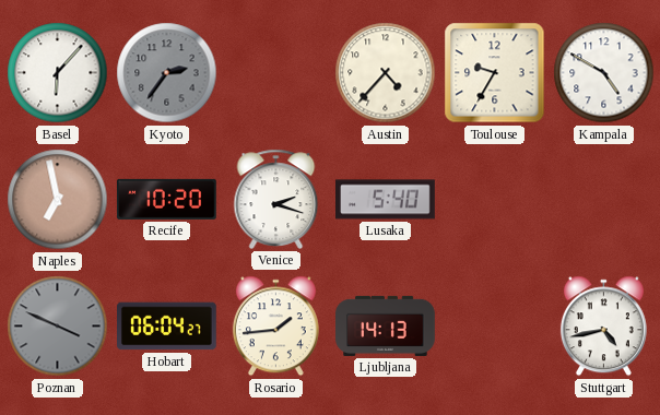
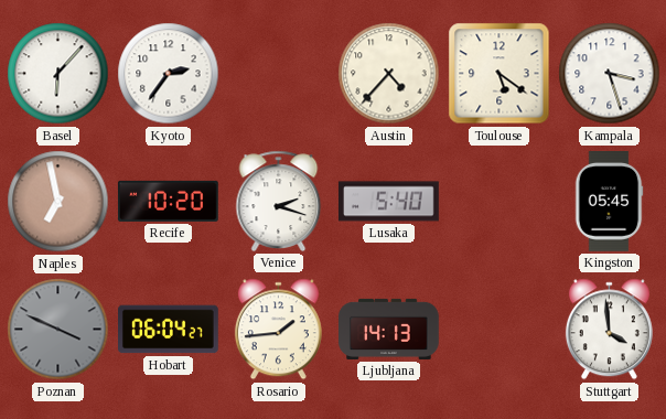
Kyoto dial: grey -> white
Toulouse: 9:35 -> 5:21
Kampala: 4:50 -> 3:27
Kingston: none -> 05:45
Stuttgart: 4:43 -> 3:59
